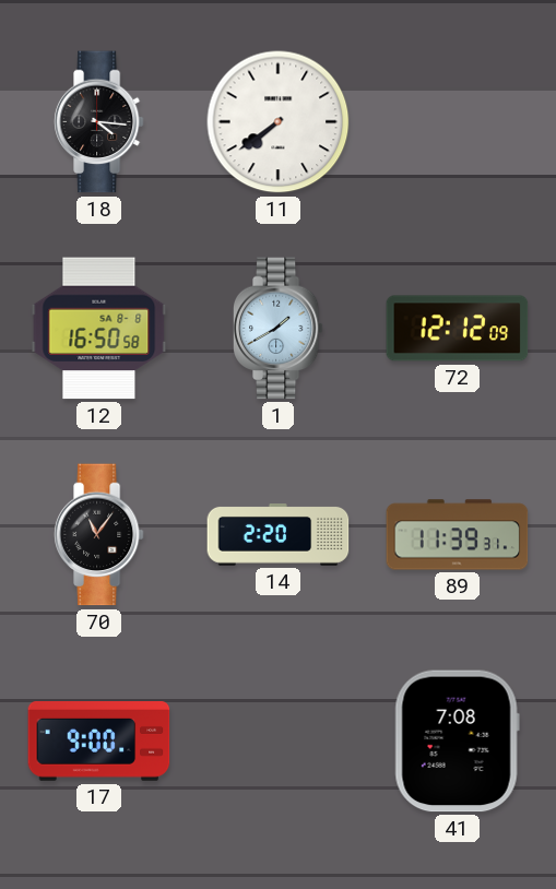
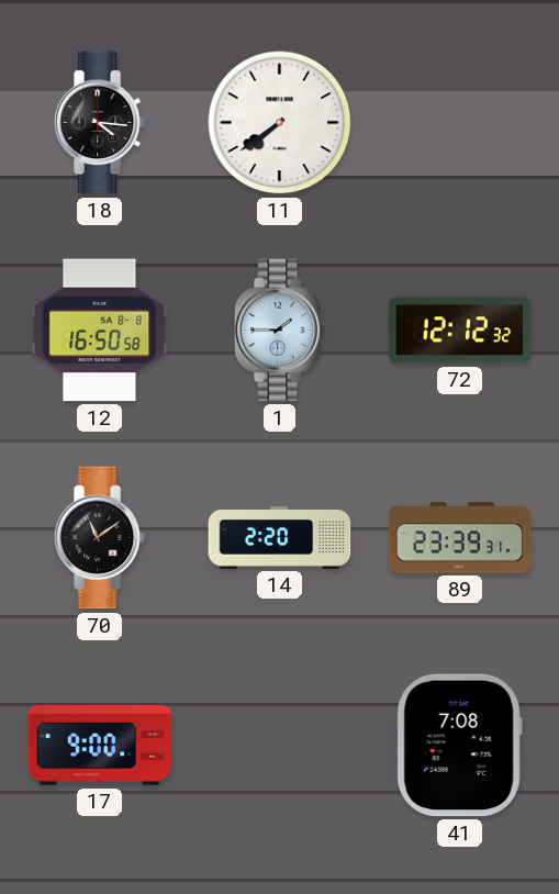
1: 1:40 -> 1:45
72: 12:12:09 -> 12:12:32
70: 11:06 -> 11:09
89: 11:39 -> 23:39
